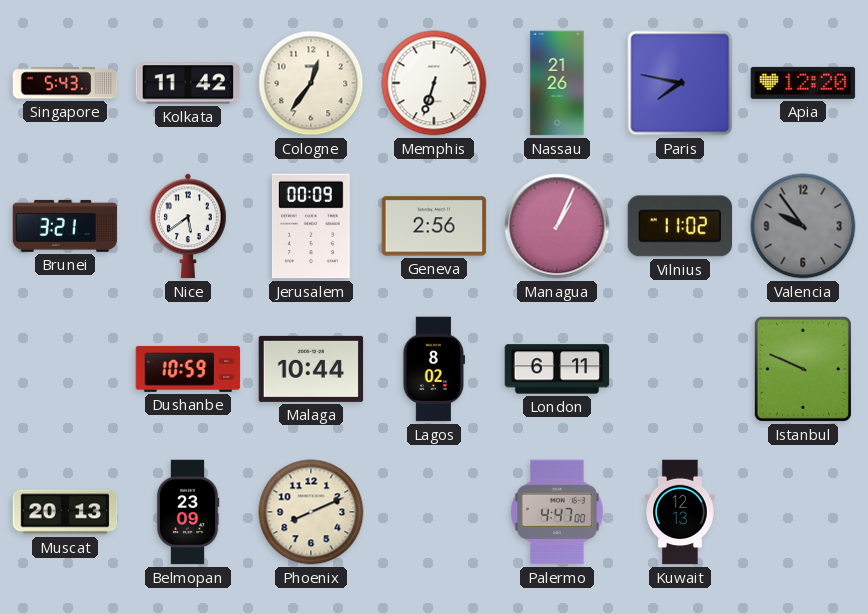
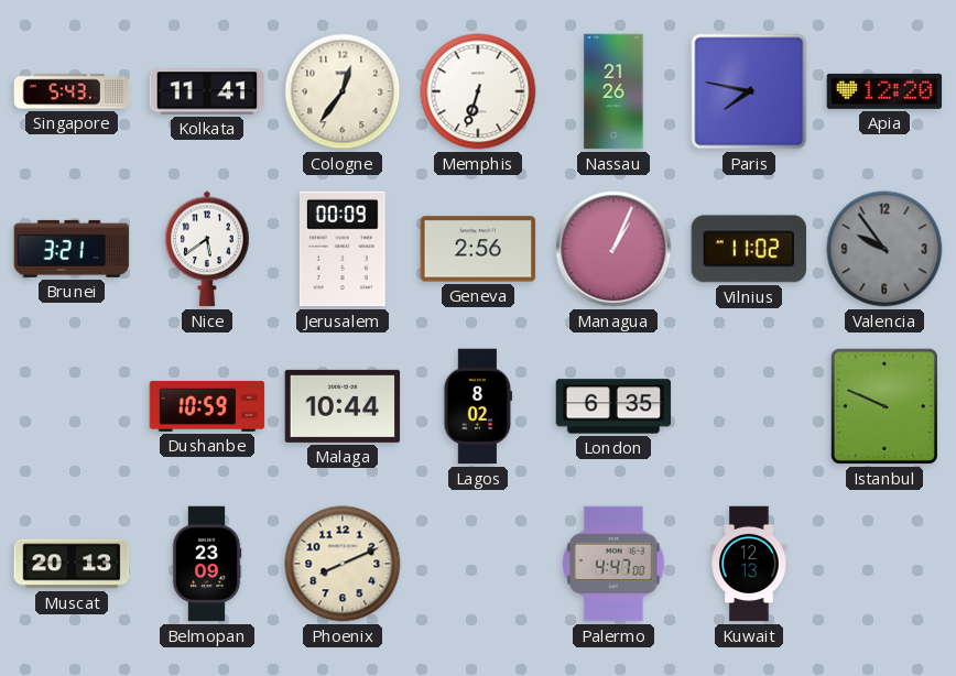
Kolkata: 11:42 -> 11:41
London: 6:11 -> 6:35
